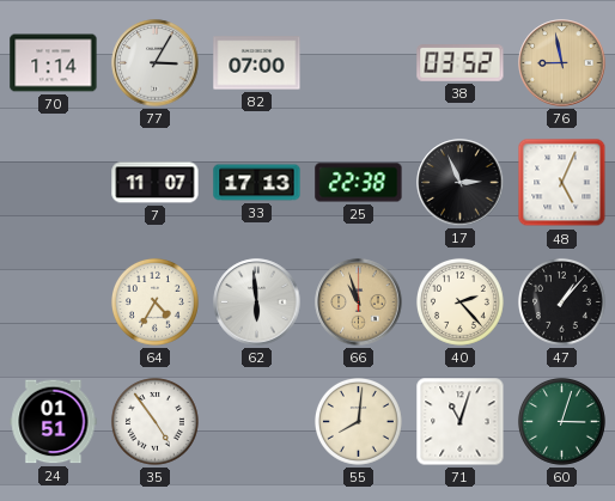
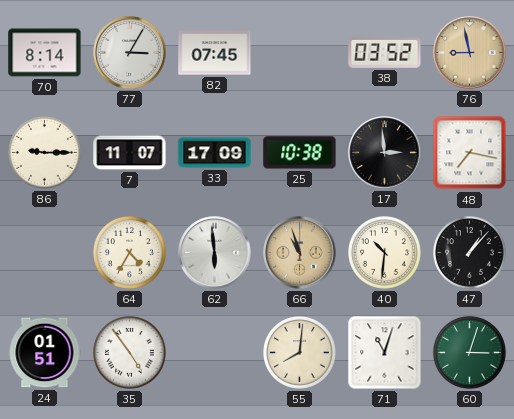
70: 1:14 -> 8:14
82: 07:00 -> 07:45
86: none -> 9:15
33: 17:13 -> 17:09
25: 22:38 -> 10:38
17: 2:56 -> 2:59
48: 5:04 -> 7:17
40: 2:23 -> 10:31
